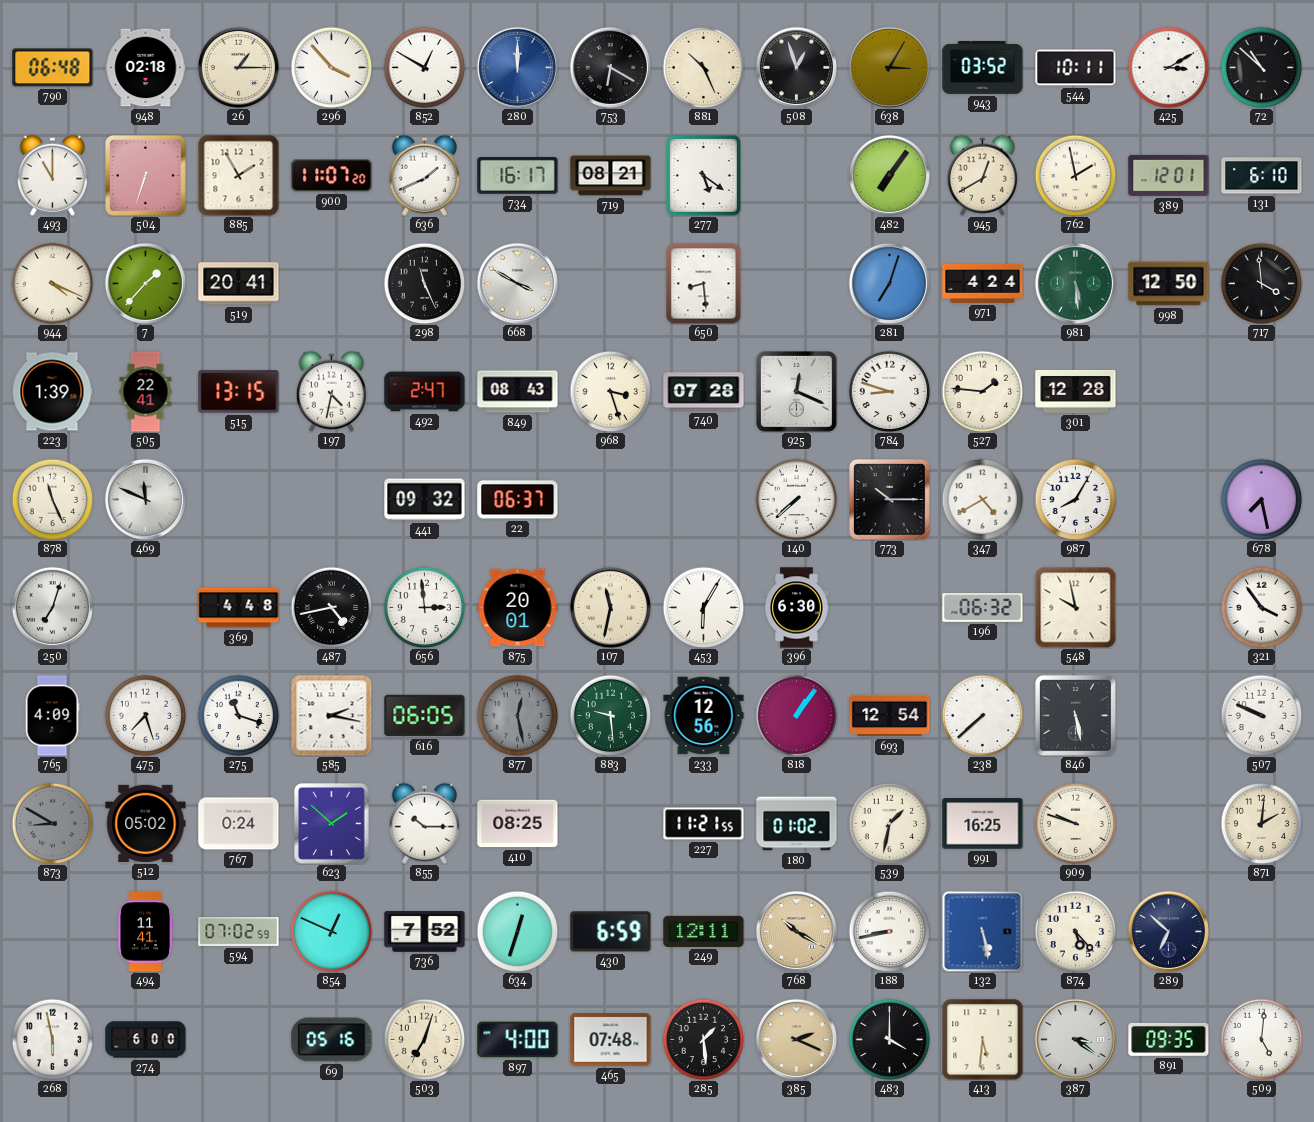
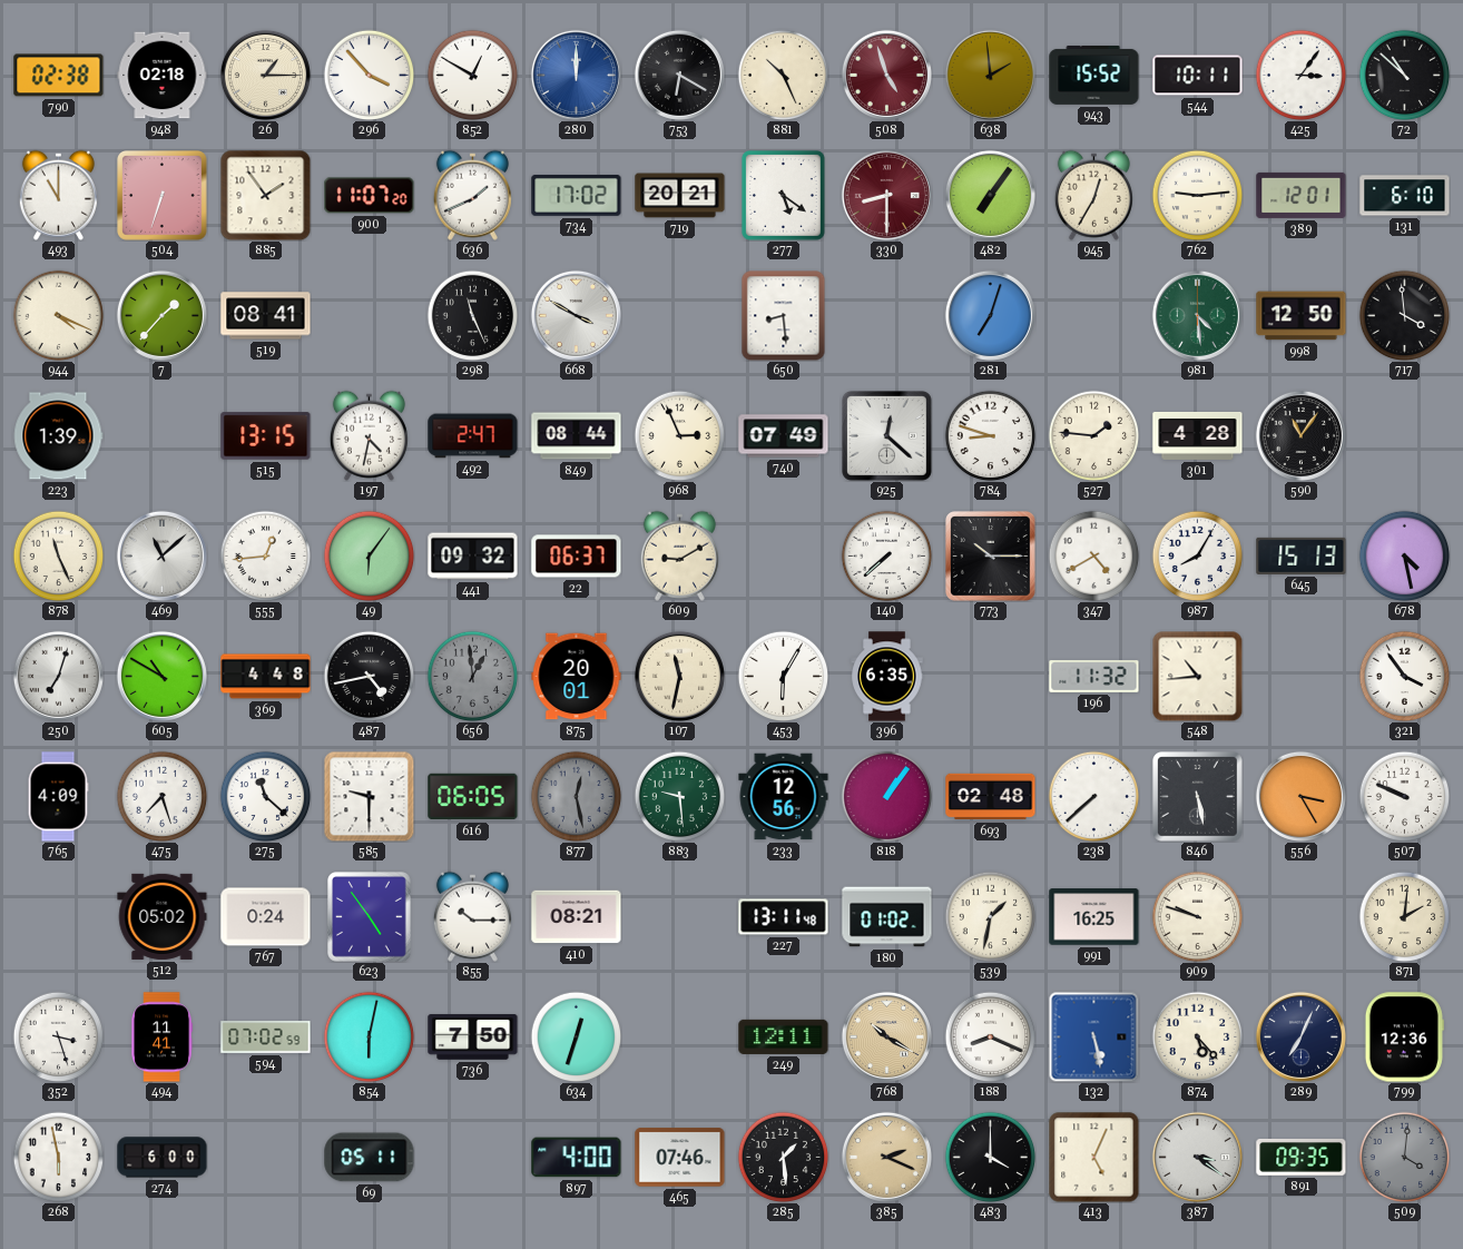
790: 06:48 -> 02:38
508: 12:57 -> 4:57
508 dial: black -> burgundy
638: 3:05 -> 1:59
943: 03:52 -> 15:52
425: 3:10 -> 3:06
885: 1:55 -> 1:54
734: 16:17 -> 17:02
719: 08:21 -> 20:21
330: none -> 8:30
945: 12:40 -> 12:35
762: 1:58 -> 9:14
519: 20:41 -> 08:41
971: 4:24 -> none
981: 5:29 -> 4:29
505: 22:41 -> none
849: 08:43 -> 08:44
968: 3:27 -> 2:56
740: 07:28 -> 07:49
925: 12:19 -> 12:22
301: 12:28 -> 4:28
590: none -> 11:06
469: 11:49 -> 11:08
555: none -> 12:44
49: none -> 6:06
609: none -> 9:10
645: none -> 15:13
678: 7:28 -> 4:28
605: none -> 10:50
656: 2:59 -> 12:59
656 dial: white -> grey
396: 6:30 -> 6:35
196: 06:32 -> 11:32
548: 9:58 -> 10:44
275: 11:18 -> 11:22
585: 2:17 -> 9:30
693: 12:54 -> 02:48
556: none -> 3:25
873: 8:50 -> none
623: 1:52 -> 4:54
410: 08:25 -> 08:21
227: 11:21 -> 13:11
352: none -> 3:27
854: 12:49 -> 6:02
736: 7:52 -> 7:50
430: 6:59 -> none
188: 8:43 -> 8:19
289: 6:52 -> 7:04
799: none -> 12:36
69: 05:16 -> 05:11
503: 7:03 -> none
465: 07:48 -> 07:46
413: 5:31 -> 5:04
509: 5:01 -> 4:01
509 dial: white -> grey
